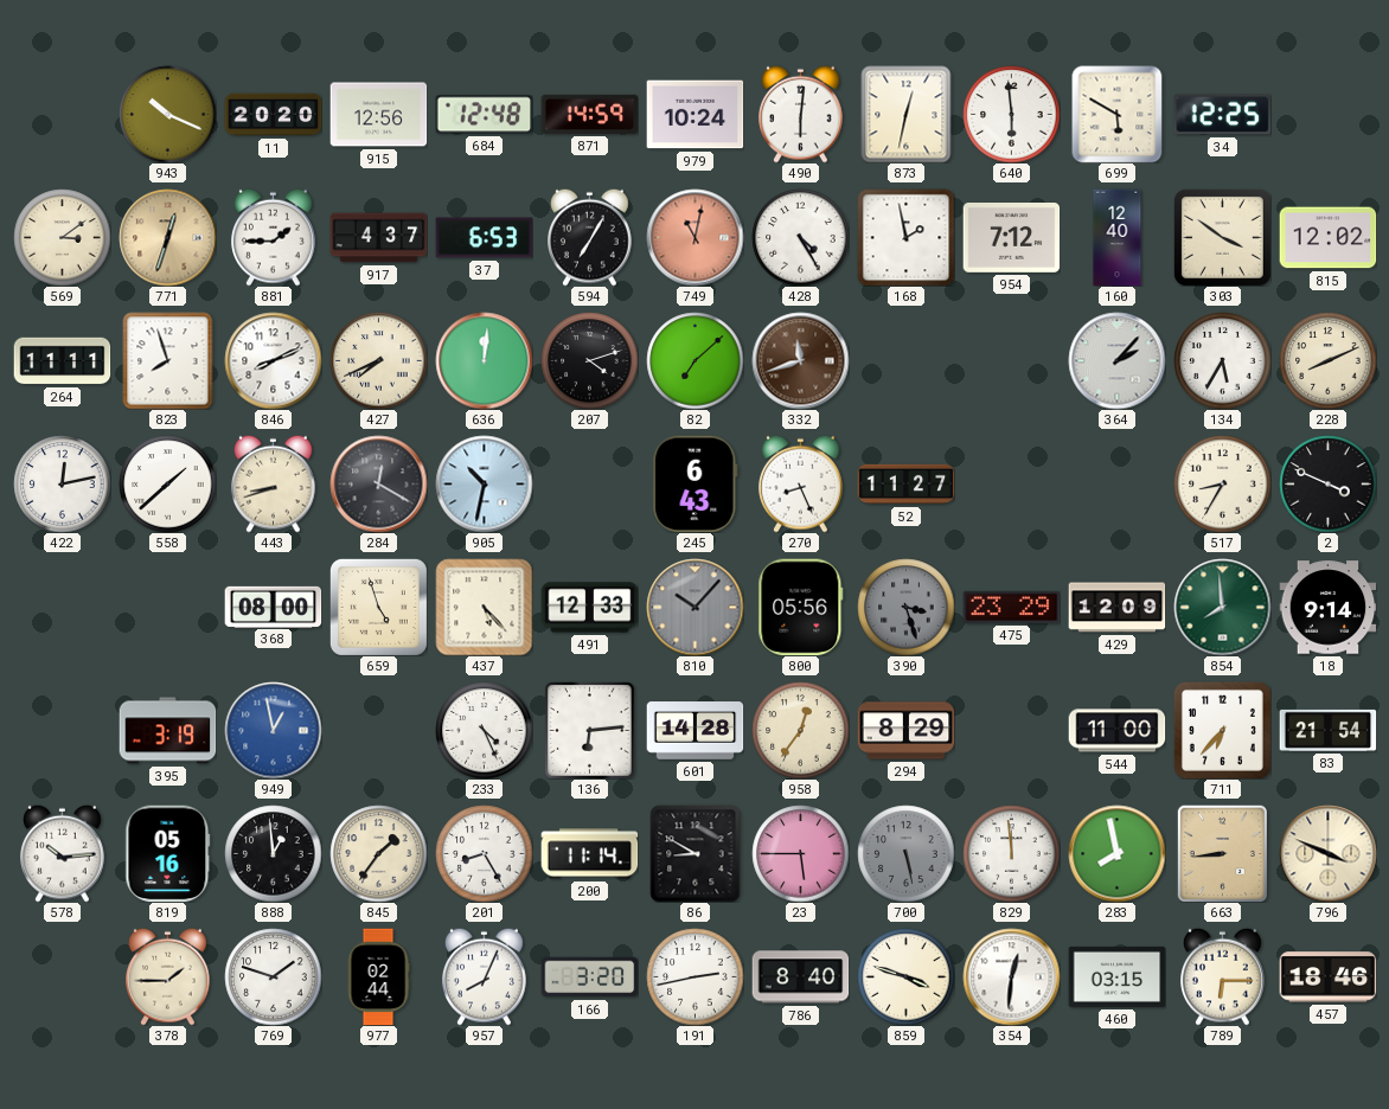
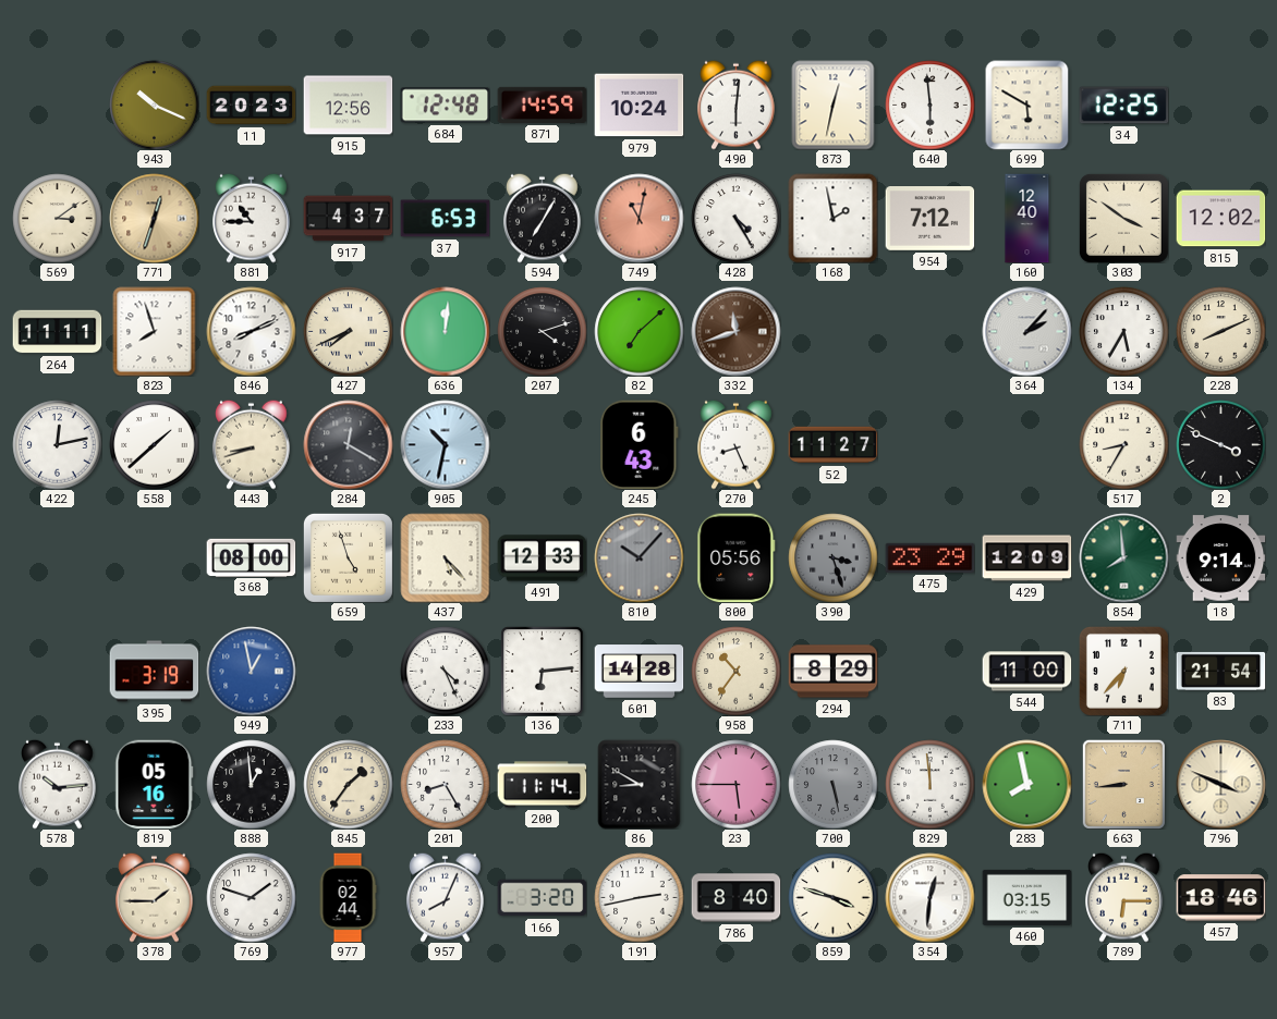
11: 20:20 -> 20:23
881: 1:45 -> 10:45
958: 12:36 -> 10:36
